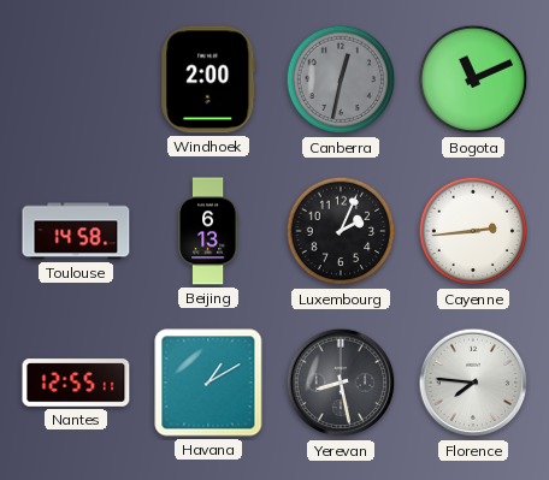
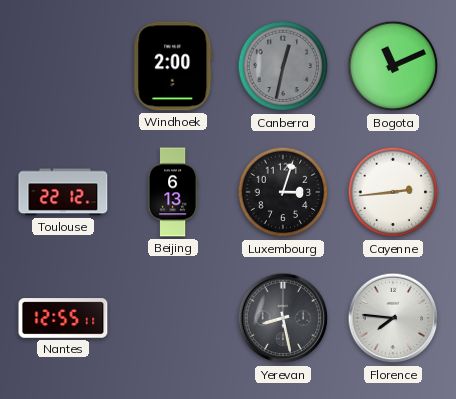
Toulouse: 14:58 -> 22:12
Luxembourg: 2:04 -> 3:03
Havana: 1:10 -> none
